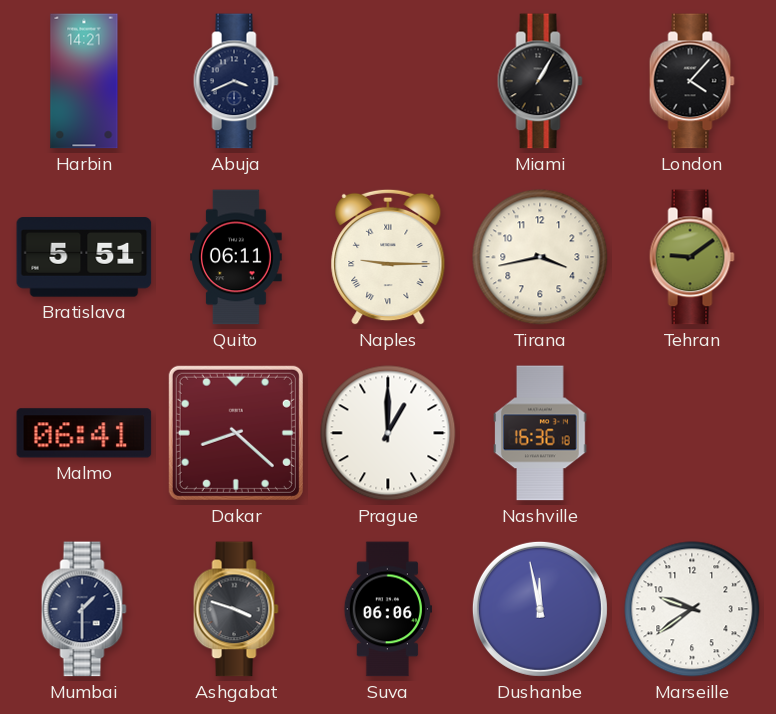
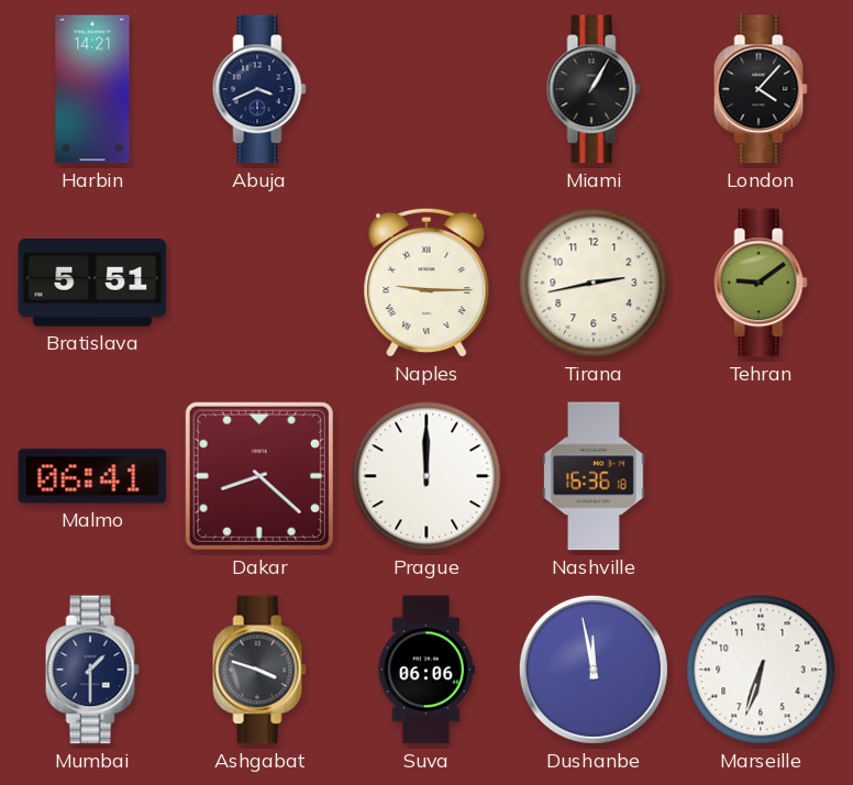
Quito: 06:11 -> none
Tirana: 3:43 -> 2:43
Prague: 1:00 -> 12:00
Marseille: 9:39 -> 6:33
